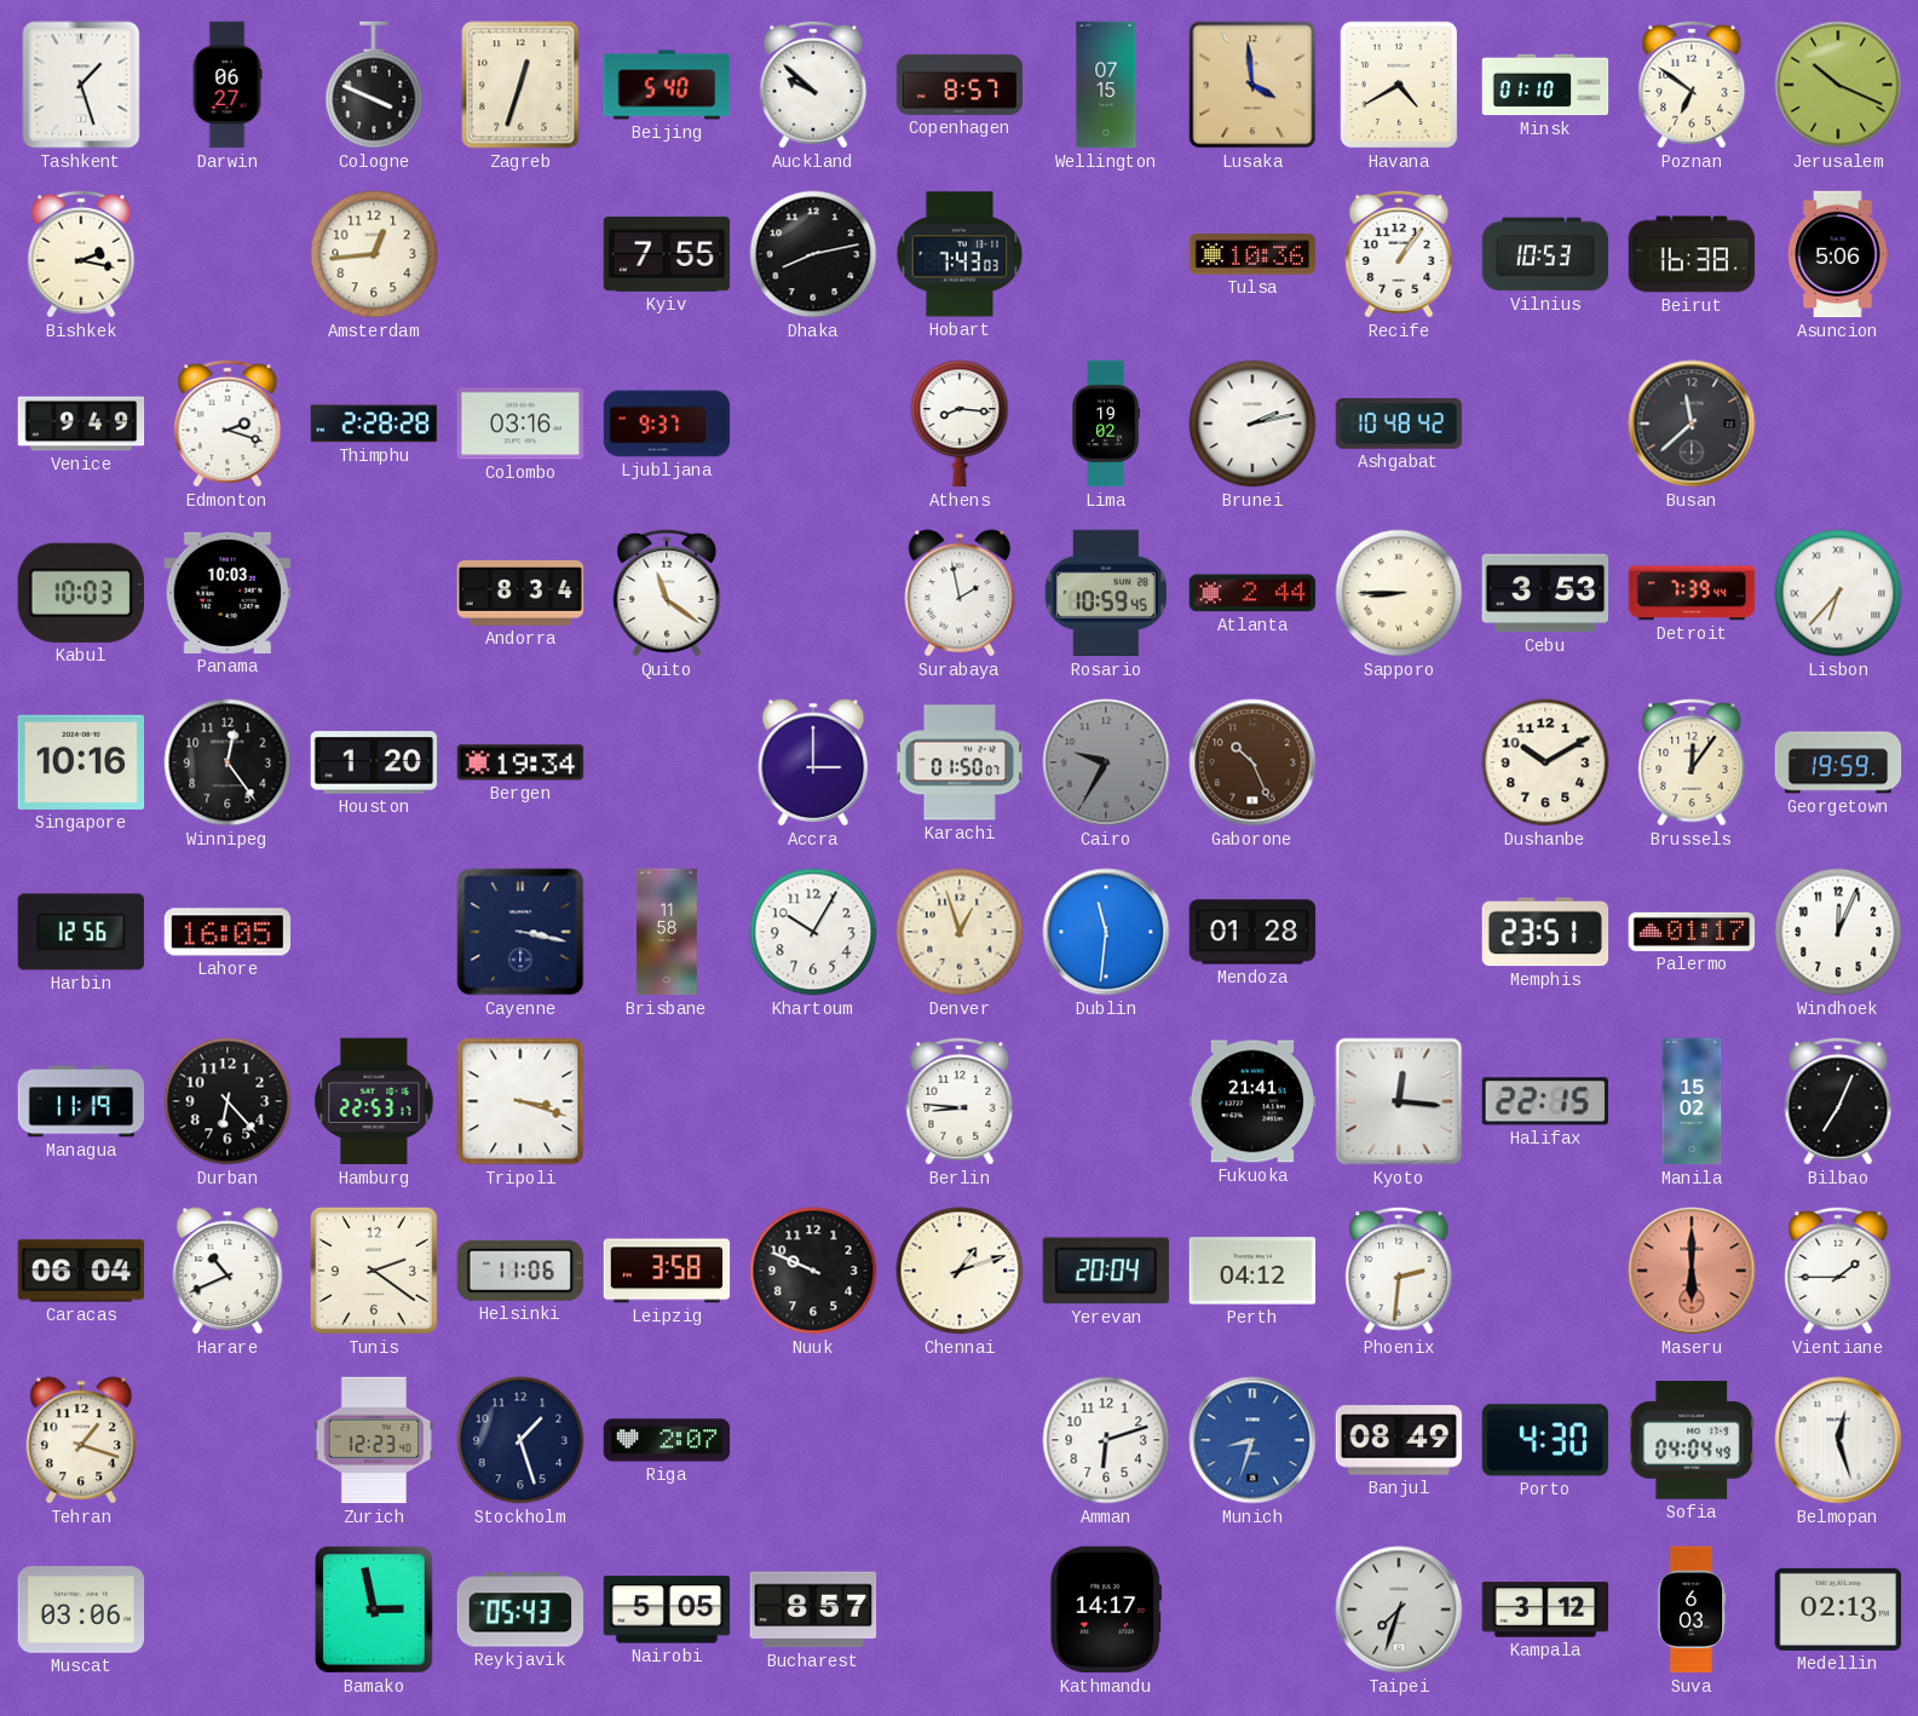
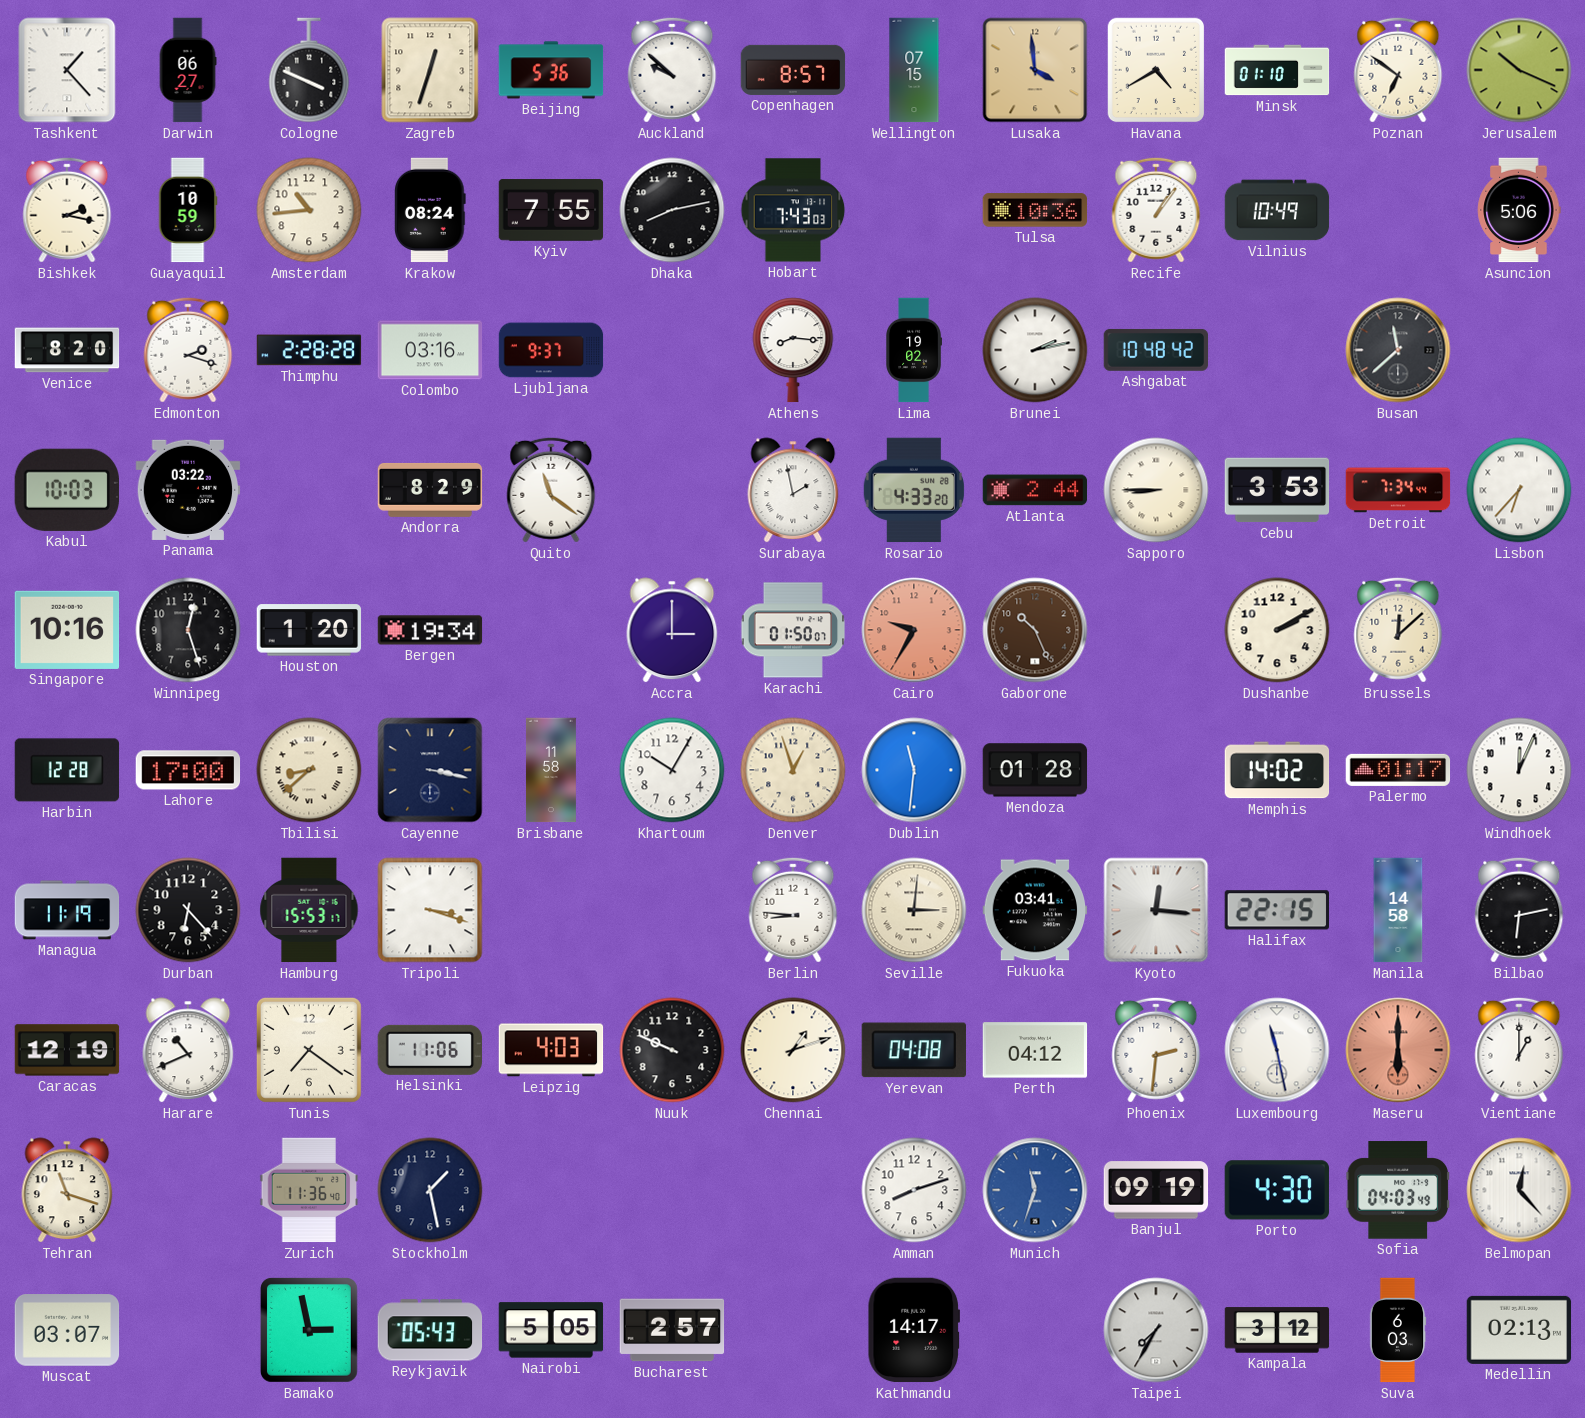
Tashkent: 1:27 -> 1:23
Beijing: 5:40 -> 5:36
Guayaquil: none -> 10:59
Amsterdam: 12:44 -> 10:44
Krakow: none -> 08:24
Vilnius: 10:53 -> 10:49
Beirut: 16:38 -> none
Venice: 9:49 -> 8:20
Panama: 10:03 -> 03:22
Andorra: 8:34 -> 8:29
Rosario: 10:59 -> 4:33
Detroit: 7:39 -> 7:34
Winnipeg: 12:24 -> 12:27
Cairo dial: grey -> salmon
Dushanbe: 10:10 -> 2:10
Brussels: 12:06 -> 12:08
Georgetown: 19:59 -> none
Harbin: 12:56 -> 12:28
Lahore: 16:05 -> 17:00
Tbilisi: none -> 8:38
Memphis: 23:51 -> 14:02
Hamburg: 22:53 -> 15:53
Seville: none -> 3:01
Fukuoka: 21:41 -> 03:41
Manila: 15:02 -> 14:58
Bilbao: 7:04 -> 6:13
Caracas: 06:04 -> 12:19
Tunis: 2:21 -> 7:21
Leipzig: 3:58 -> 4:03
Yerevan: 20:04 -> 04:08
Luxembourg: none -> 11:28
Vientiane: 1:45 -> 1:00
Tehran: 1:18 -> 11:18
Zurich: 12:23 -> 11:36
Stockholm: 1:27 -> 1:28
Riga: 2:07 -> none
Amman: 6:12 -> 8:12
Munich: 8:33 -> 11:33
Banjul: 08:49 -> 09:19
Sofia: 04:04 -> 04:03
Belmopan: 12:27 -> 12:23
Muscat: 03:06 -> 03:07
Bucharest: 8:57 -> 2:57
Taipei: 7:33 -> 7:35
